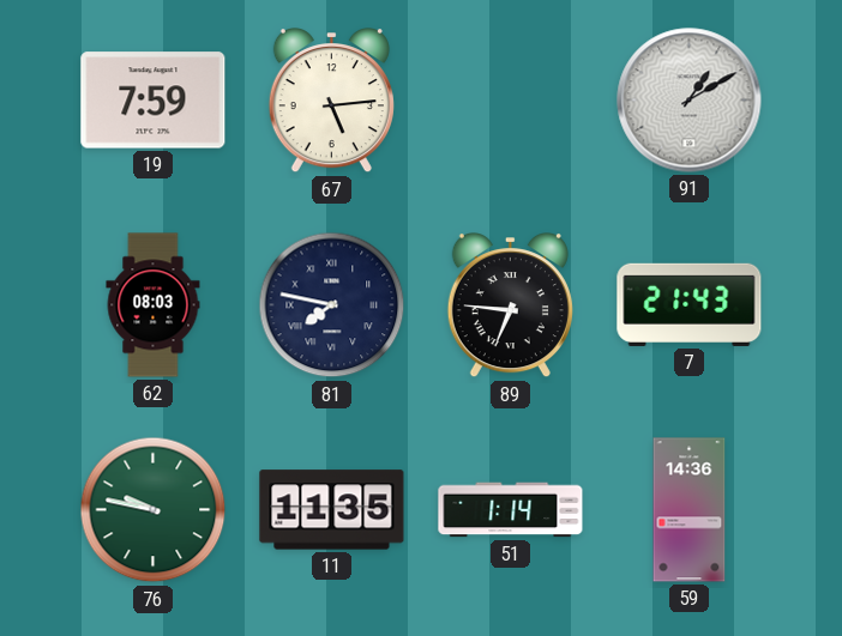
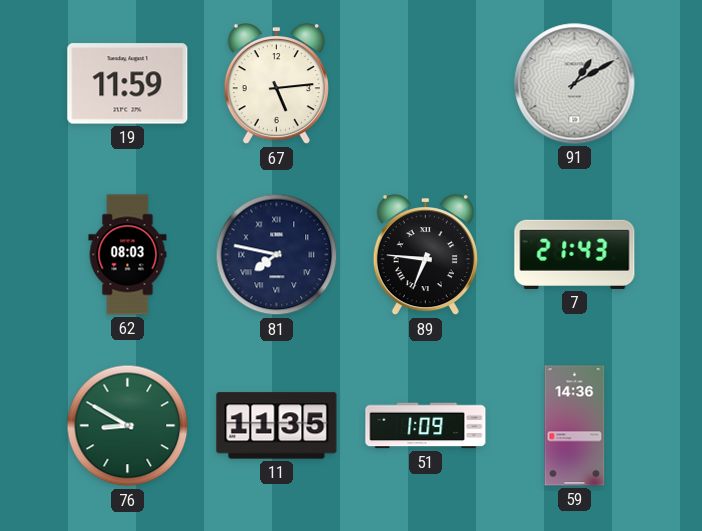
19: 7:59 -> 11:59
76: 9:47 -> 8:50
51: 1:14 -> 1:09
